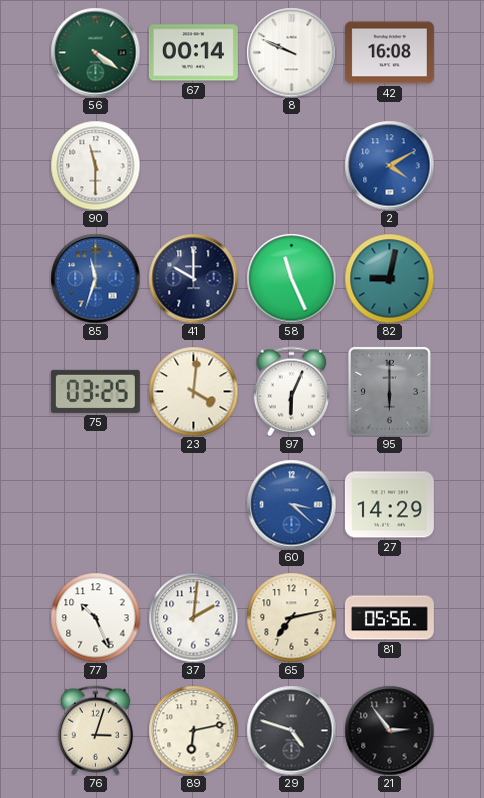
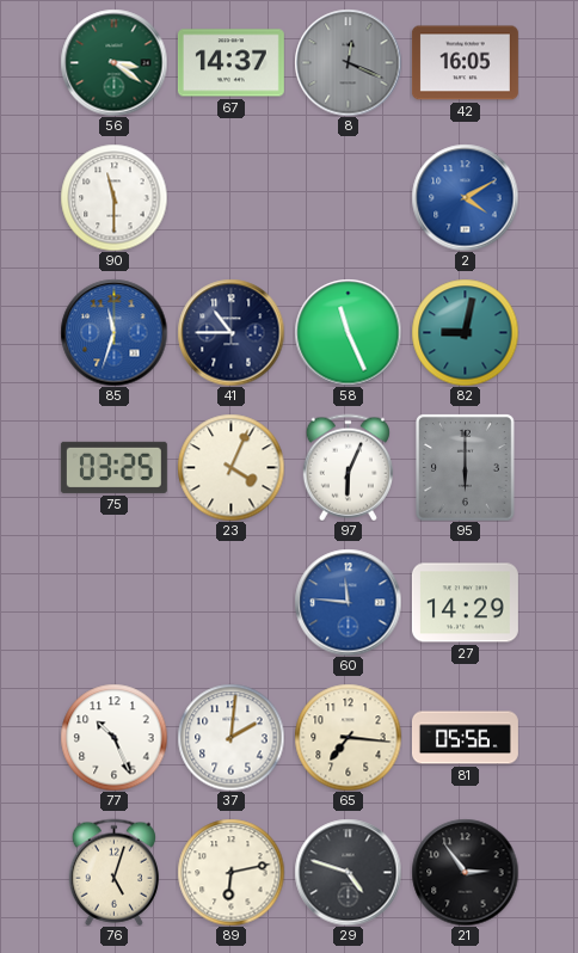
56: 4:21 -> 3:21
67: 00:14 -> 14:37
8: 9:49 -> 12:19
8 dial: white -> grey
42: 16:08 -> 16:05
41: 10:00 -> 10:45
23: 4:01 -> 4:04
60: 3:22 -> 11:46
65: 7:13 -> 7:16
76: 3:03 -> 5:03
